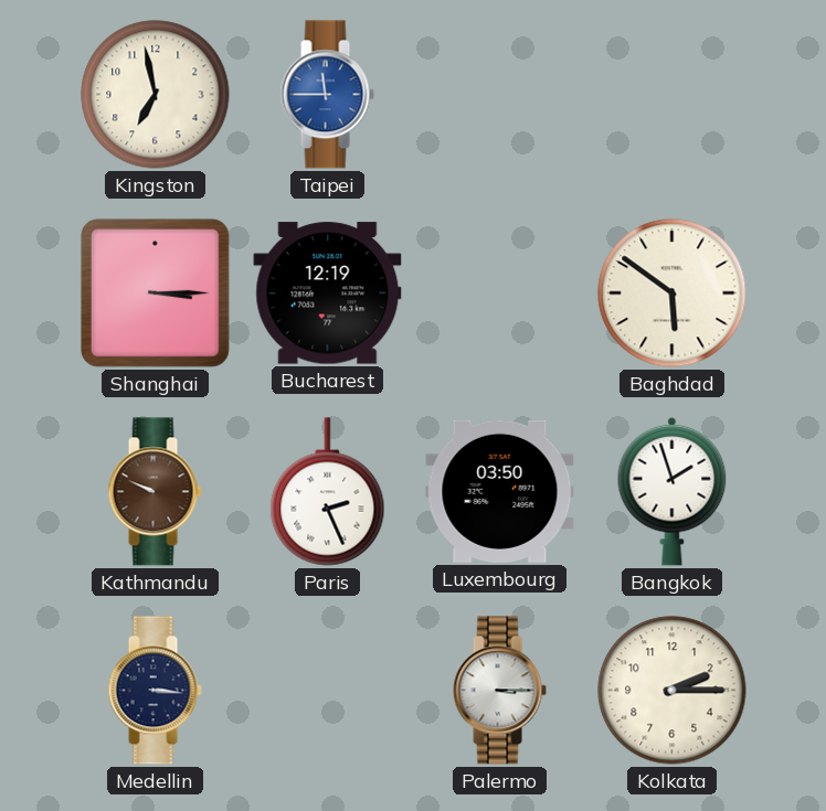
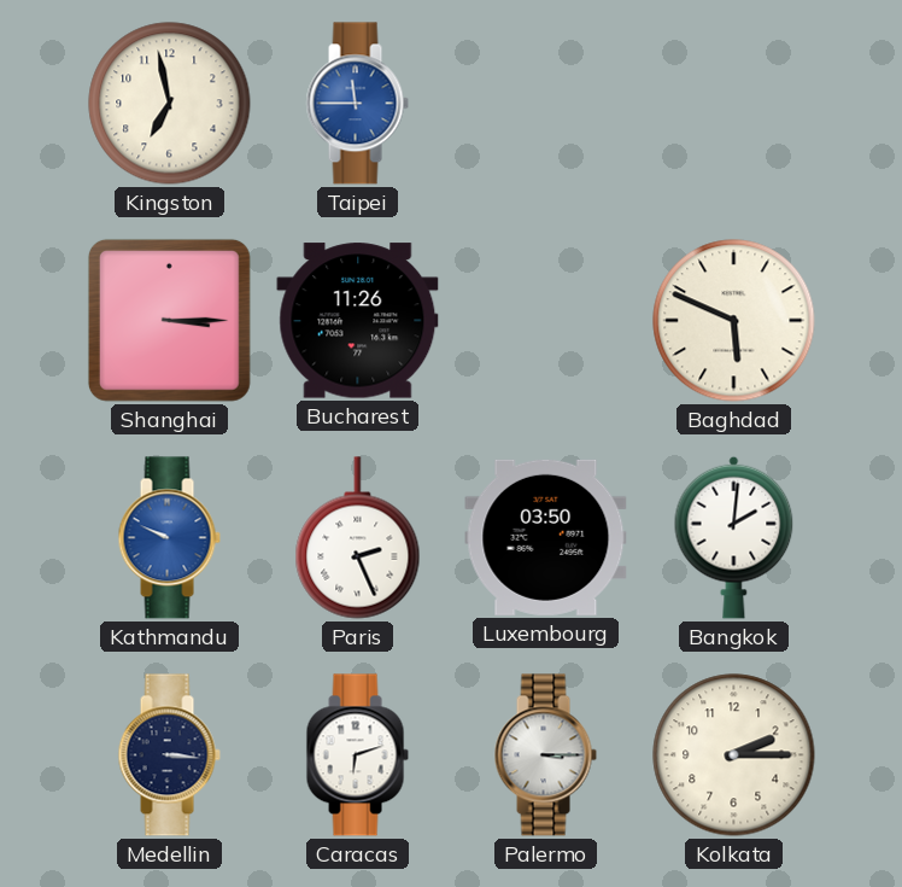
Bucharest: 12:19 -> 11:26
Baghdad: 5:51 -> 5:49
Kathmandu dial: brown -> blue
Bangkok: 1:57 -> 2:01
Caracas: none -> 6:12
